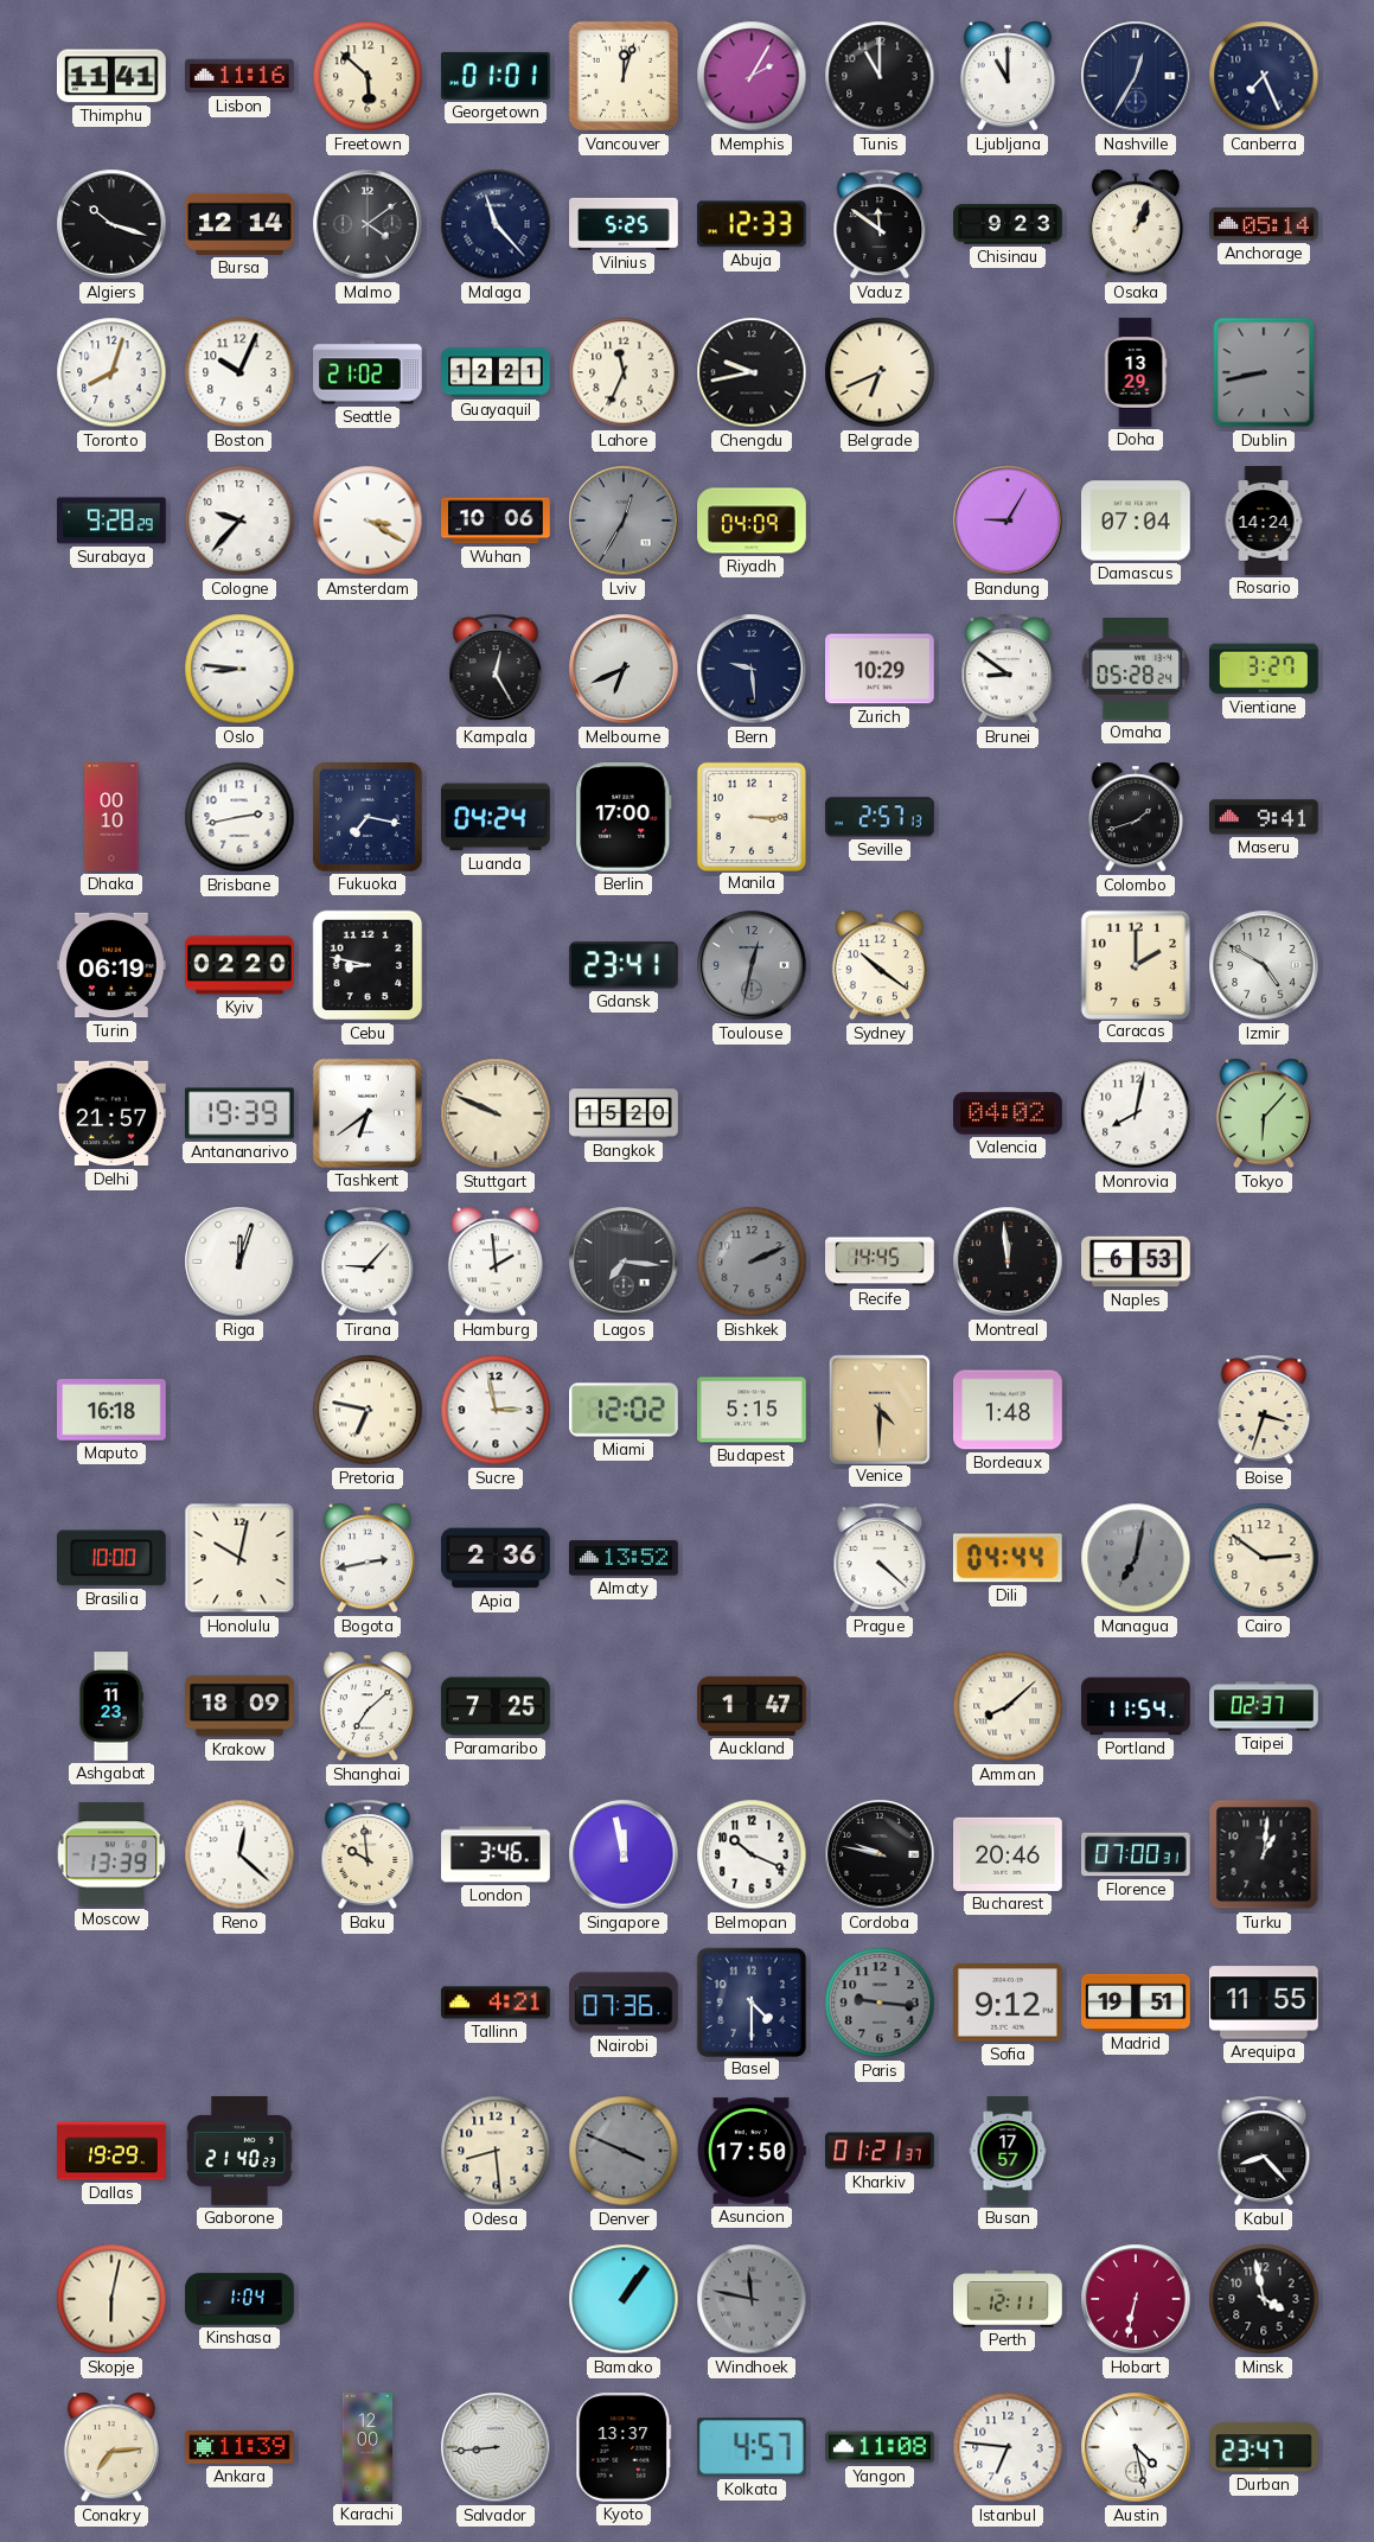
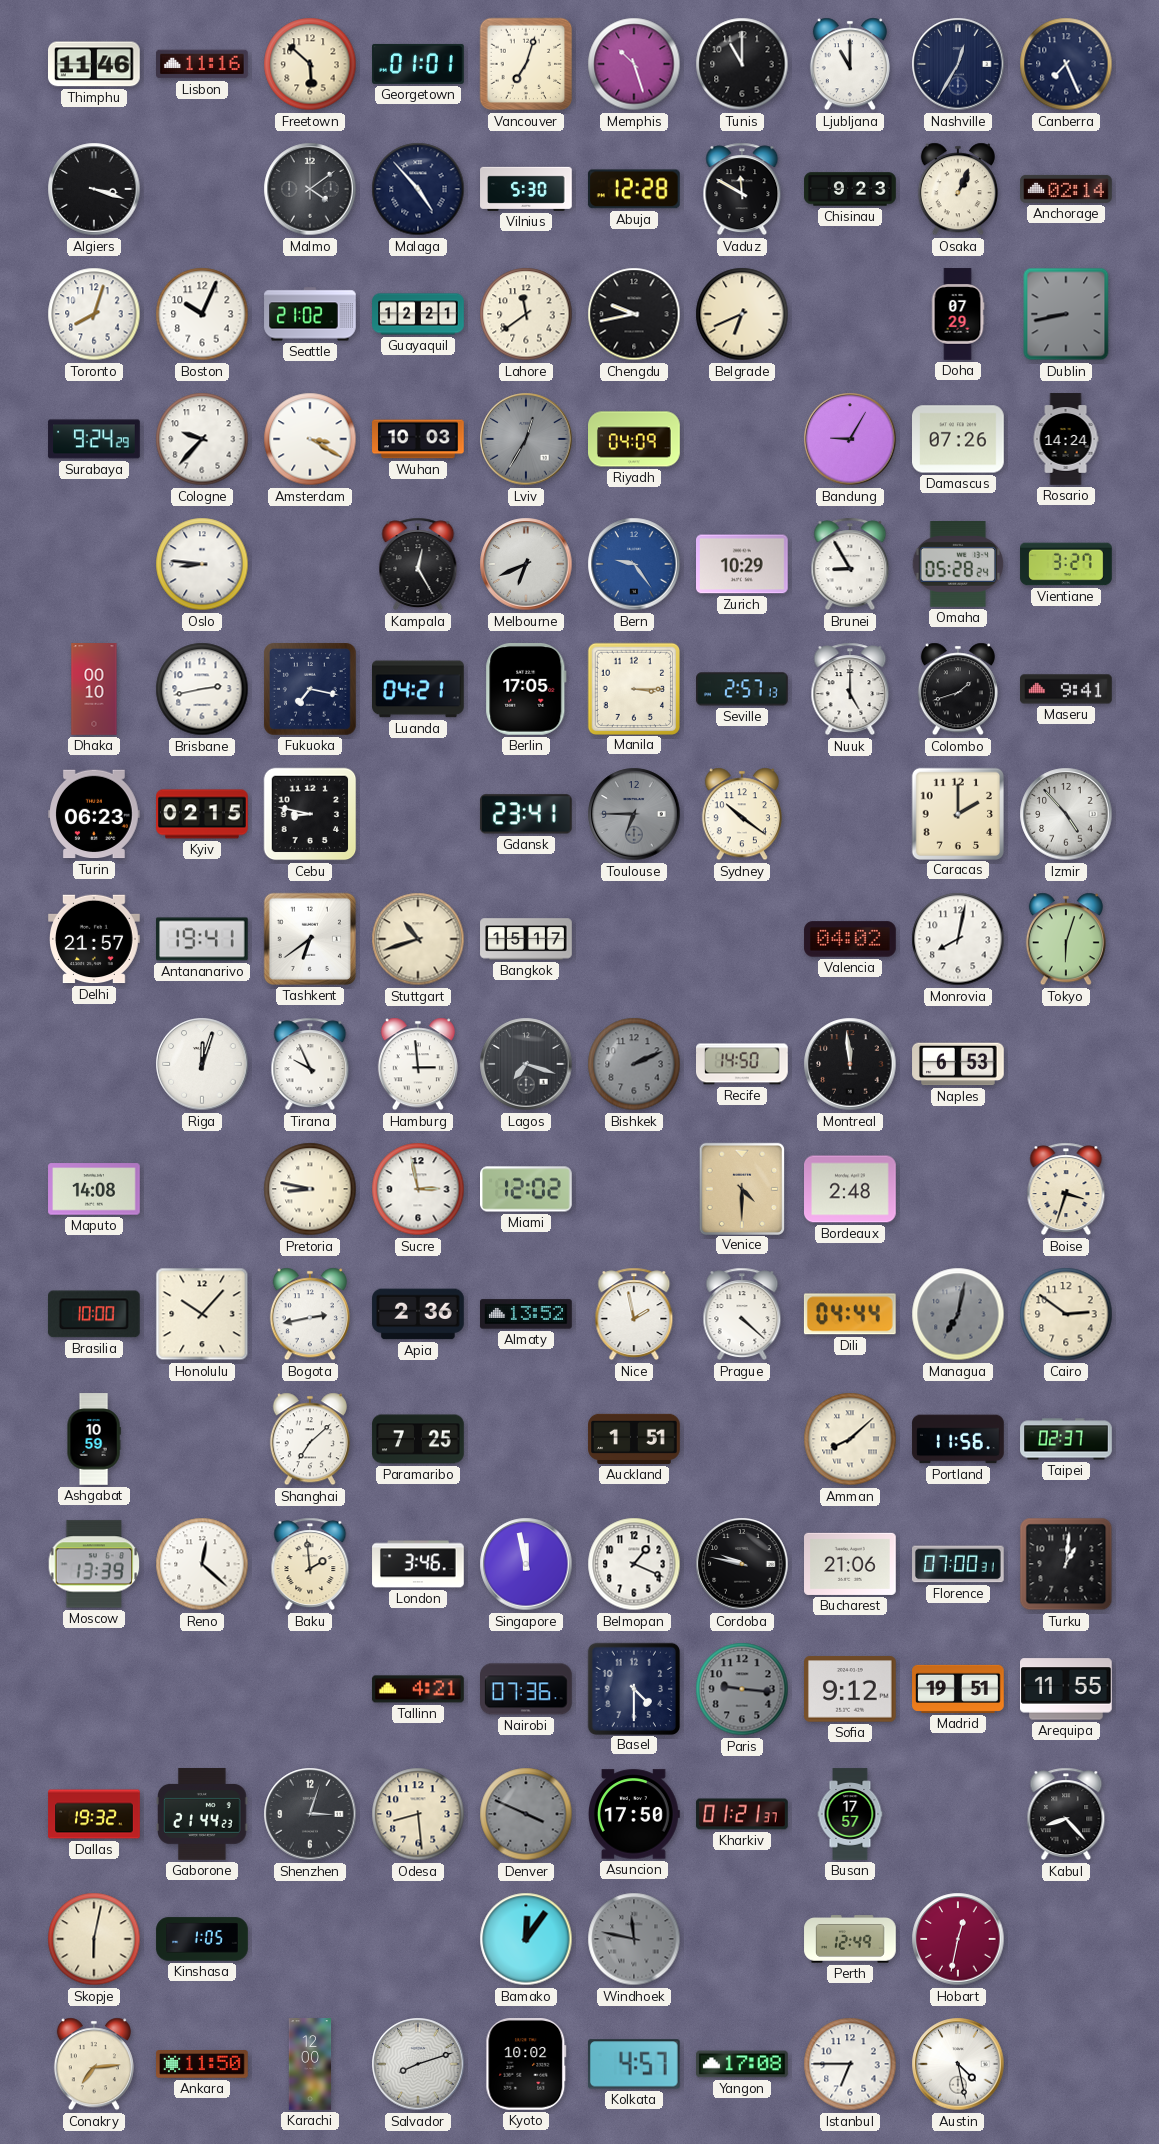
Thimphu: 11:41 -> 11:46
Vancouver: 12:03 -> 7:03
Memphis: 2:05 -> 10:27
Algiers: 10:18 -> 3:18
Bursa: 12:14 -> none
Malaga: 11:23 -> 4:53
Vilnius: 5:25 -> 5:30
Abuja: 12:33 -> 12:28
Vaduz: 11:51 -> 11:50
Anchorage: 05:14 -> 02:14
Lahore: 11:34 -> 11:39
Doha: 13:29 -> 07:29
Surabaya: 9:28 -> 9:24
Wuhan: 10:06 -> 10:03
Damascus: 07:04 -> 07:26
Bern: 9:29 -> 9:24
Bern dial: navy -> blue
Brunei: 8:51 -> 8:55
Luanda: 04:24 -> 04:21
Berlin: 17:00 -> 17:05
Nuuk: none -> 5:00
Turin: 06:19 -> 06:23
Kyiv: 02:20 -> 02:15
Toulouse: 12:32 -> 6:45
Izmir: 4:50 -> 4:53
Antananarivo: 19:39 -> 19:41
Stuttgart: 9:49 -> 10:42
Bangkok: 15:20 -> 15:17
Tokyo: 6:07 -> 6:03
Tirana: 9:07 -> 9:56
Hamburg: 1:59 -> 2:59
Lagos: 7:16 -> 7:18
Recife: 14:45 -> 14:50
Maputo: 16:18 -> 14:08
Pretoria: 6:47 -> 8:47
Budapest: 5:15 -> none
Bordeaux: 1:48 -> 2:48
Honolulu: 10:02 -> 10:07
Nice: none -> 1:58
Ashgabat: 11:23 -> 10:59
Krakow: 18:09 -> none
Auckland: 1:47 -> 1:51
Portland: 11:54 -> 11:56
Baku: 9:59 -> 1:59
Belmopan: 10:19 -> 1:19
Bucharest: 20:46 -> 21:06
Dallas: 19:29 -> 19:32
Gaborone: 21:40 -> 21:44
Shenzhen: none -> 3:03
Kinshasa: 1:04 -> 1:05
Bamako: 1:06 -> 12:06
Perth: 12:11 -> 12:49
Hobart: 6:32 -> 12:32
Minsk: 3:58 -> none
Ankara: 11:39 -> 11:50
Salvador: 8:44 -> 8:12
Kyoto: 13:37 -> 10:02
Yangon: 11:08 -> 17:08
Istanbul: 6:46 -> 6:45
Durban: 23:47 -> none
